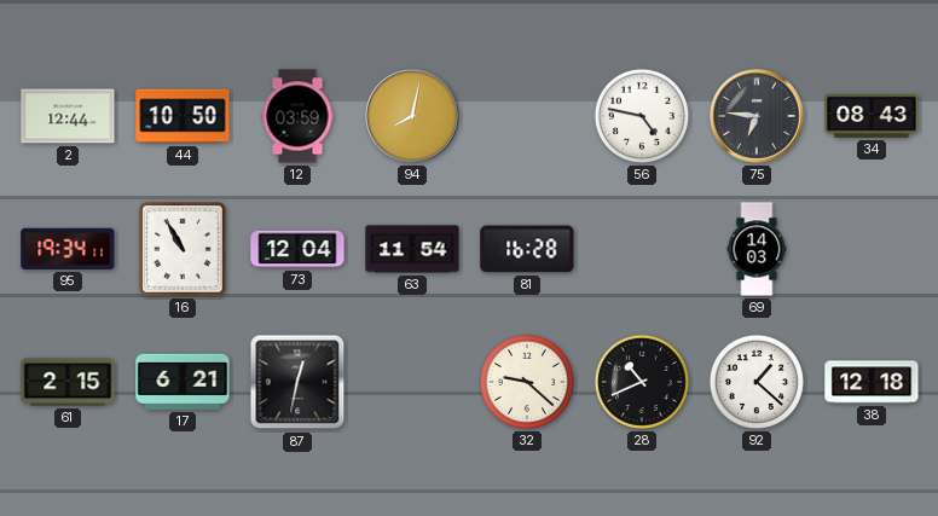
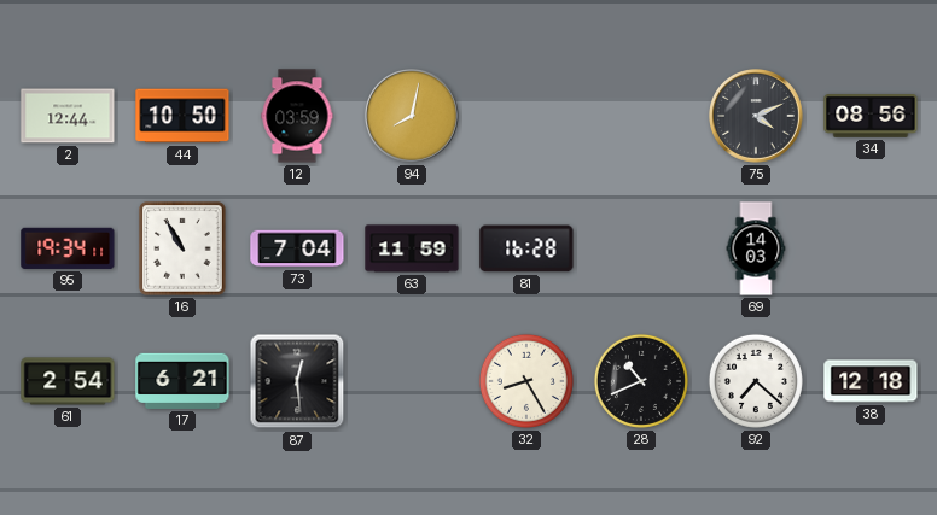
56: 4:47 -> none
75: 6:46 -> 4:11
34: 08:43 -> 08:56
73: 12:04 -> 7:04
63: 11:54 -> 11:59
61: 2:15 -> 2:54
87: 12:32 -> 12:29
32: 9:22 -> 8:25
92: 1:22 -> 7:22
